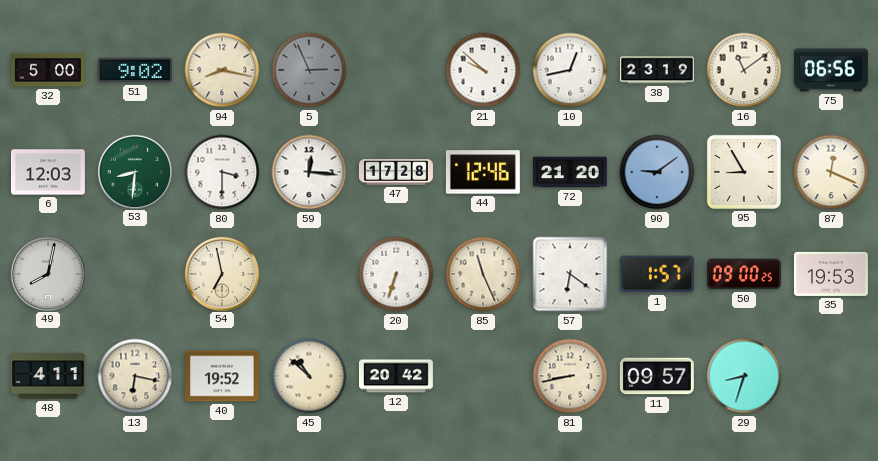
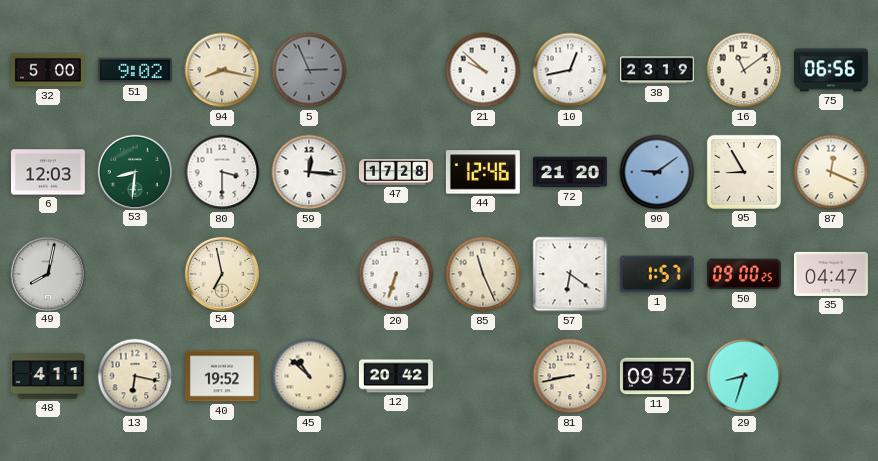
35: 19:53 -> 04:47
